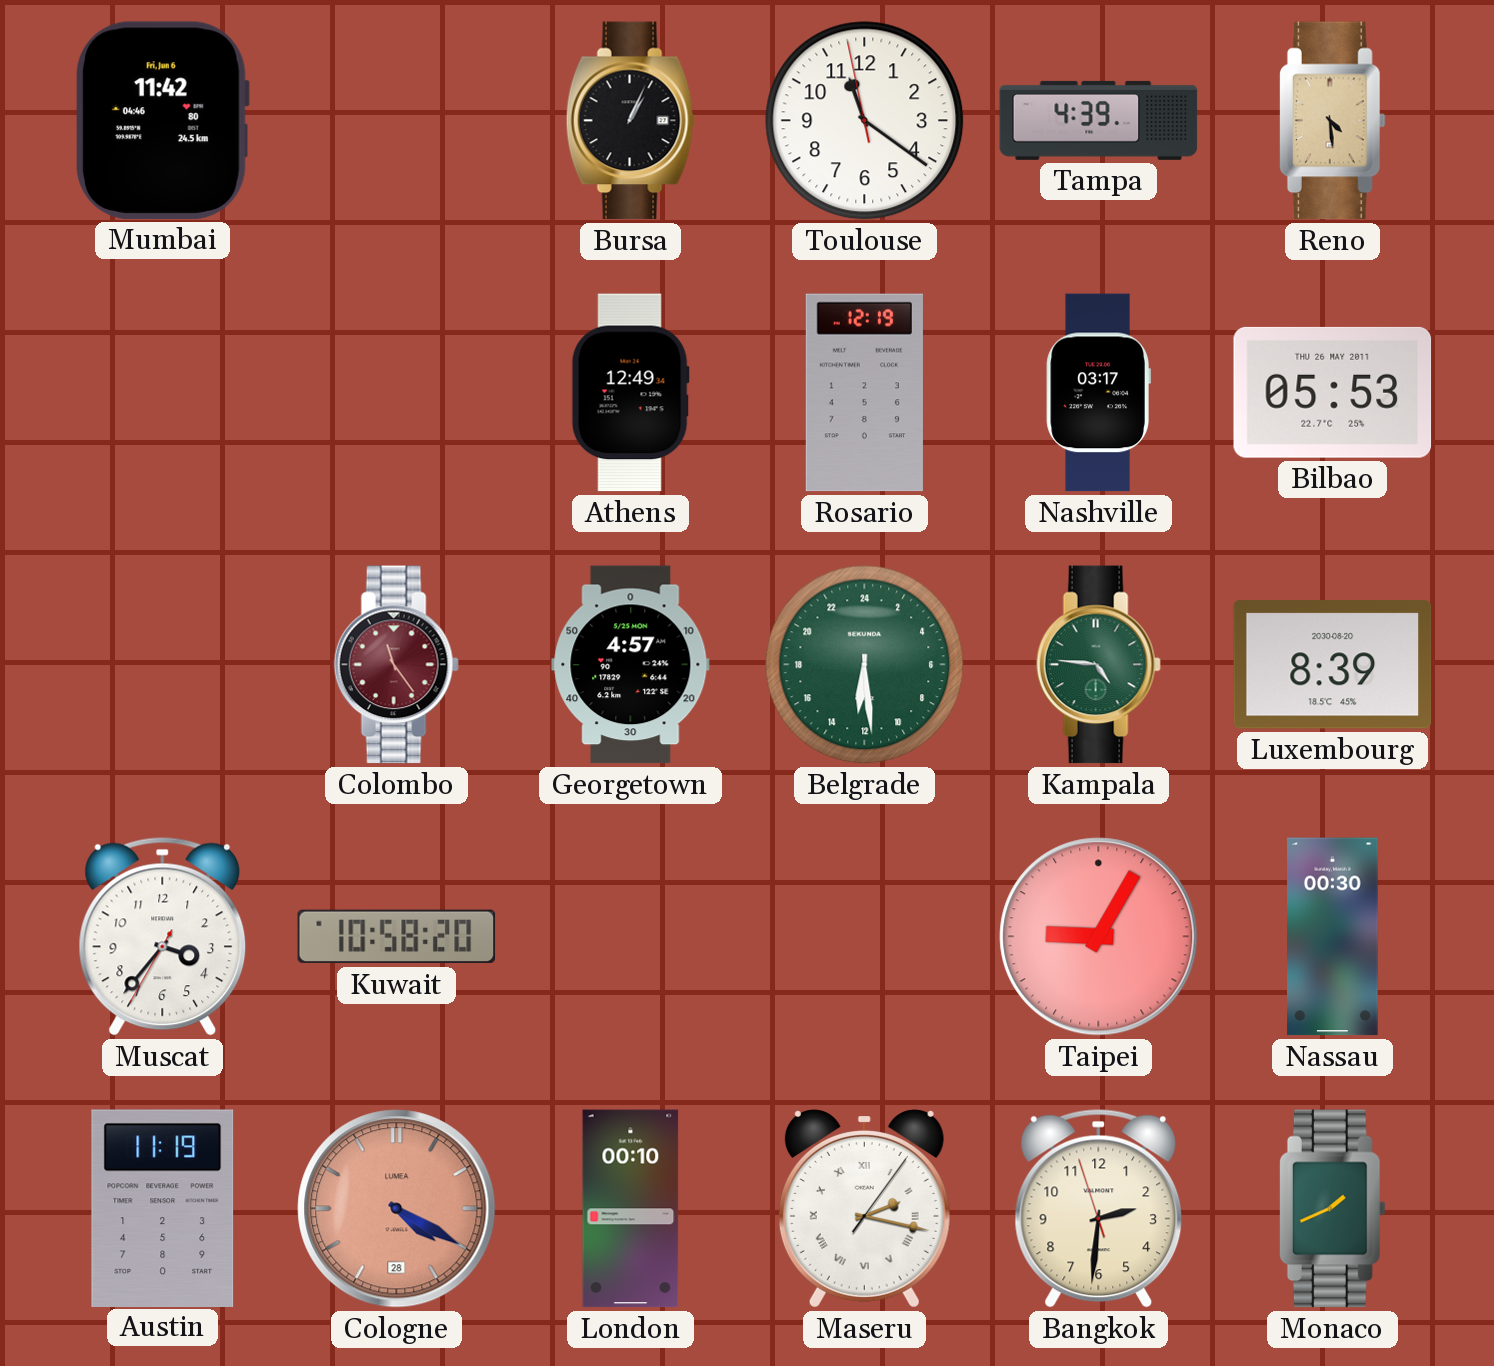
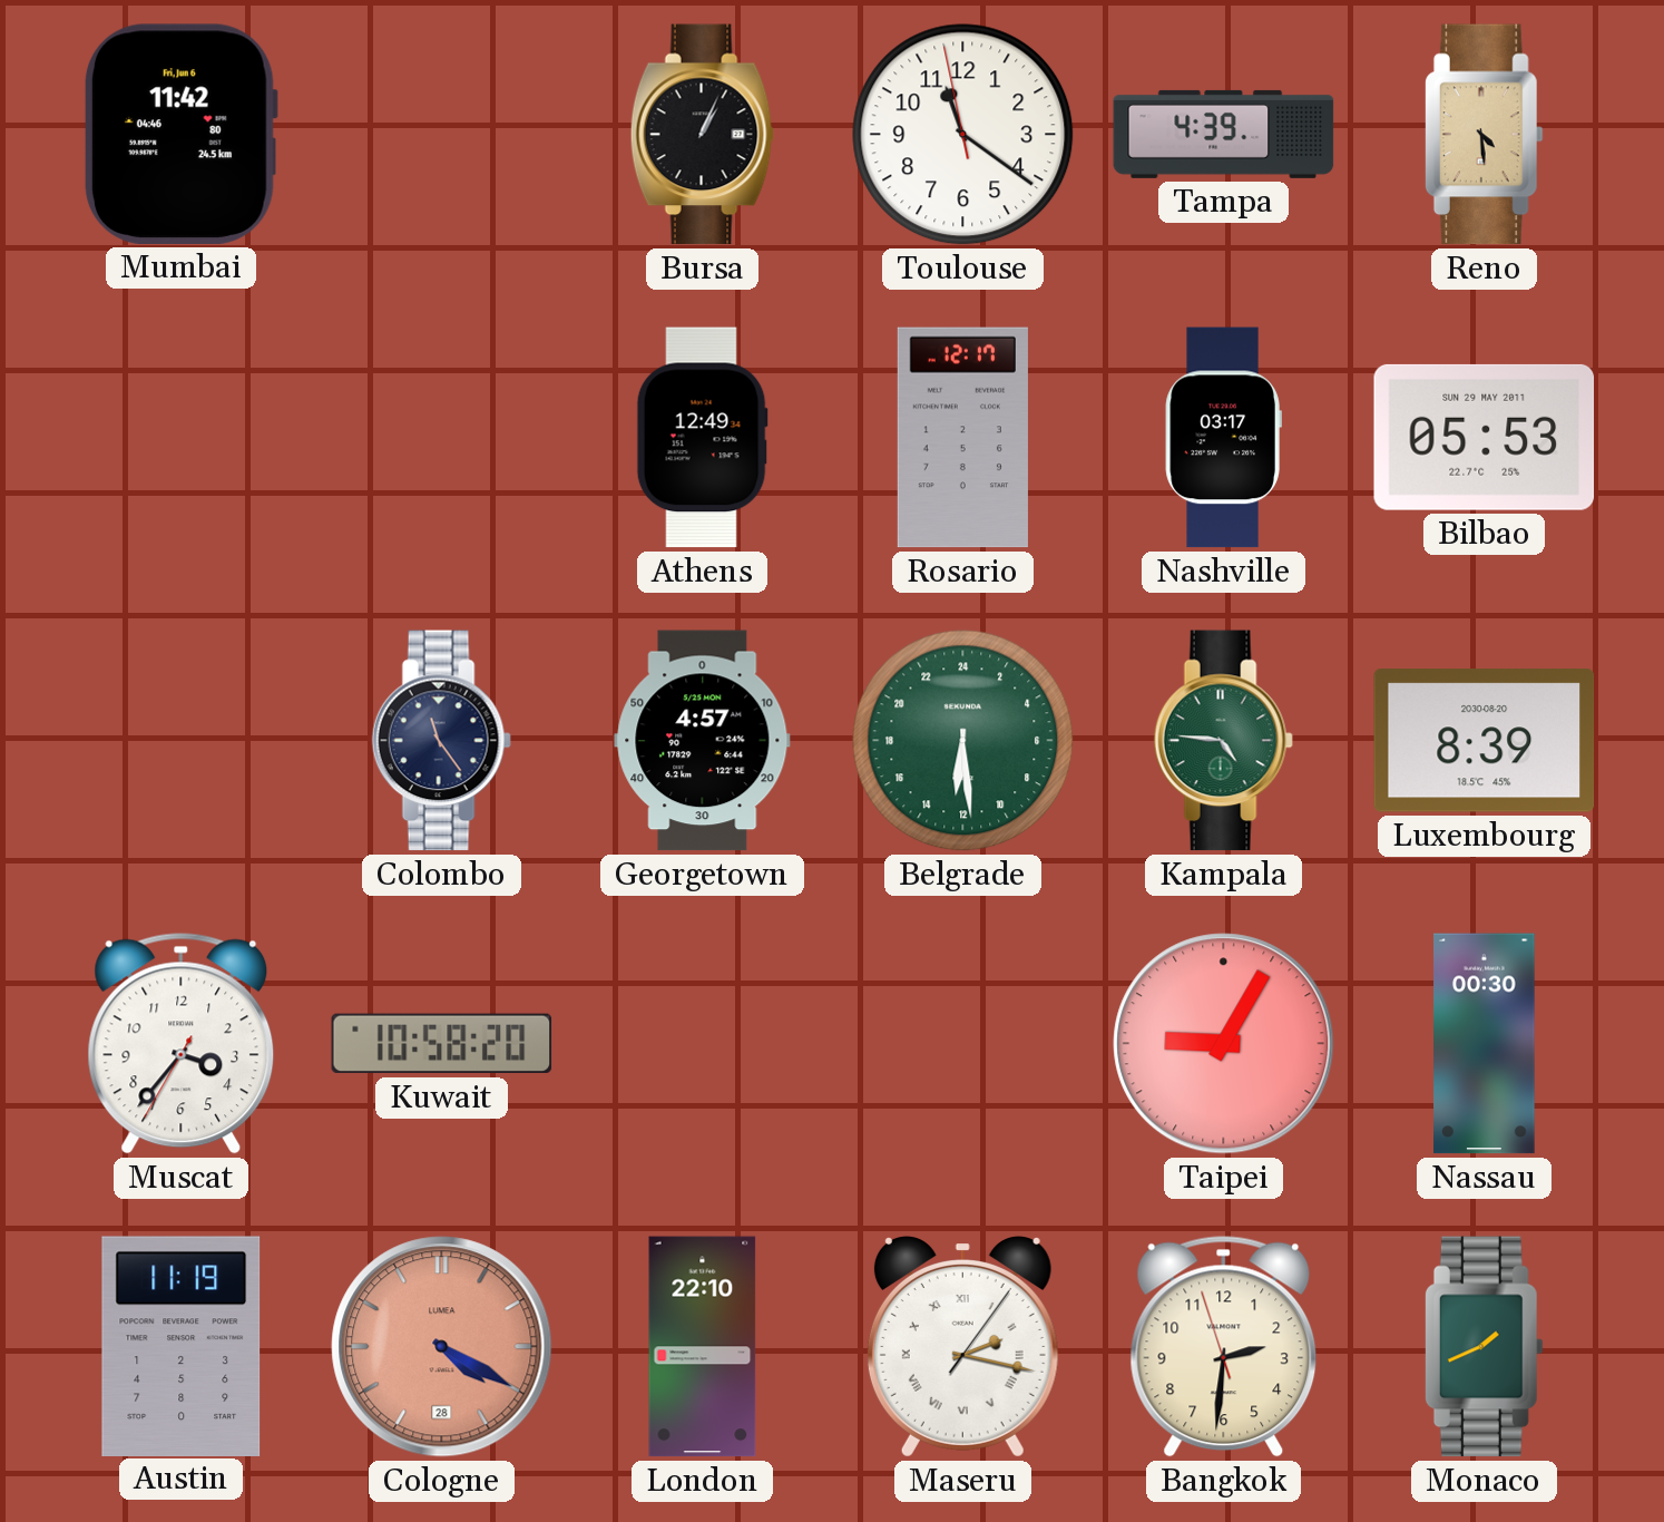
Rosario: 12:19 -> 12:17
Bilbao date: THU 26 MAY 2011 -> SUN 29 MAY 2011
Colombo dial: burgundy -> navy
London: 00:10 -> 22:10
